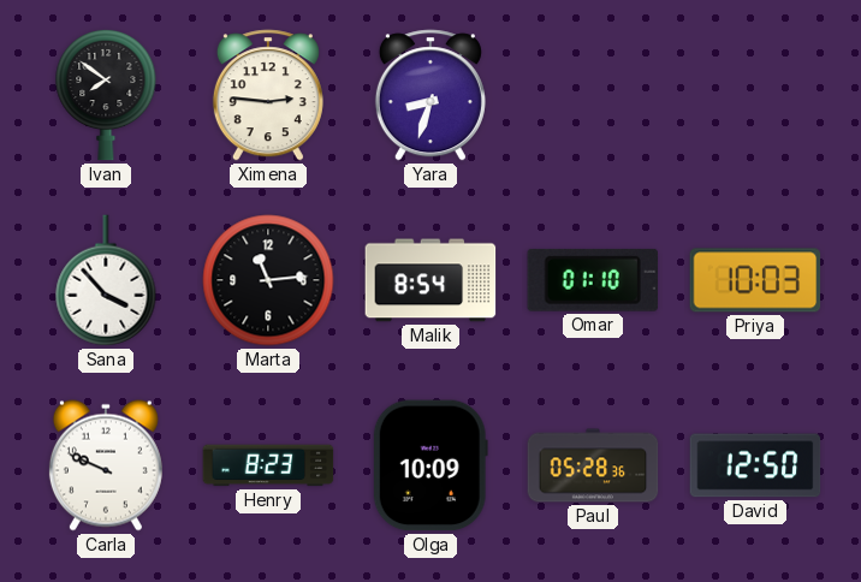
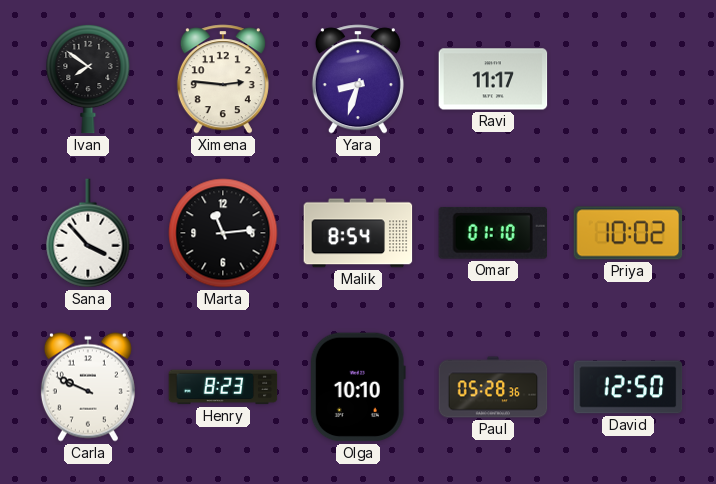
Ravi: none -> 11:17
Priya: 10:03 -> 10:02
Olga: 10:09 -> 10:10
